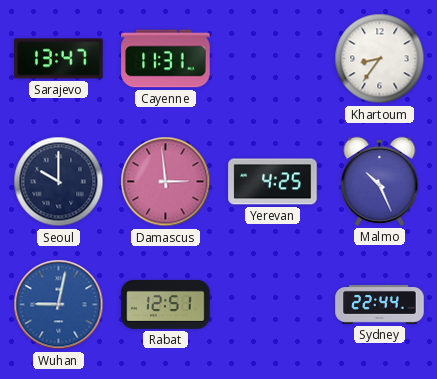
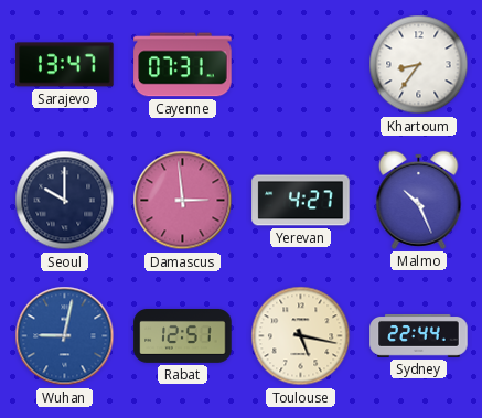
Cayenne: 11:31 -> 07:31
Yerevan: 4:25 -> 4:27
Toulouse: none -> 5:17
